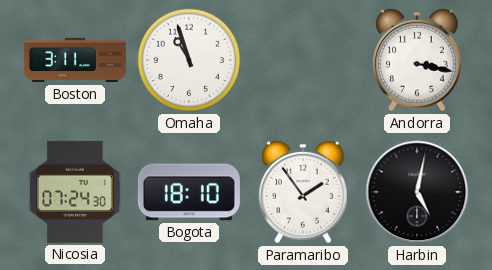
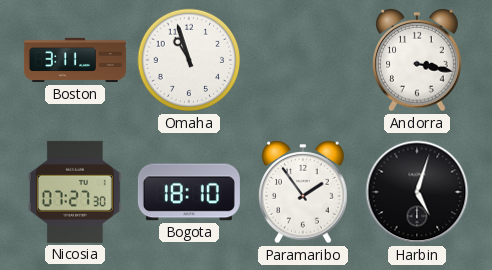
Nicosia: 07:24 -> 07:27
Harbin: 5:02 -> 5:03
